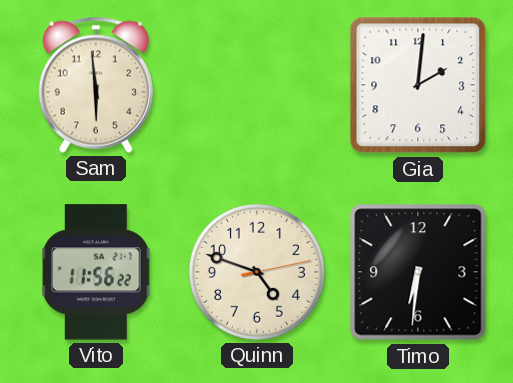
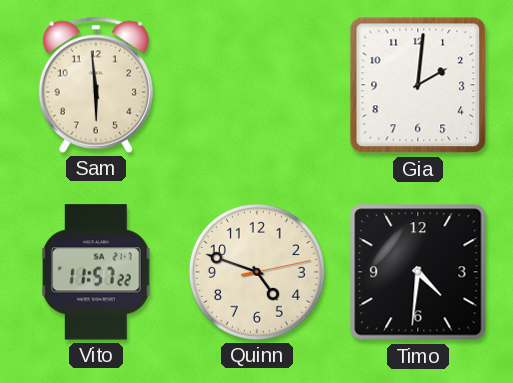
Vito: 11:56 -> 11:57
Timo: 6:31 -> 4:31
